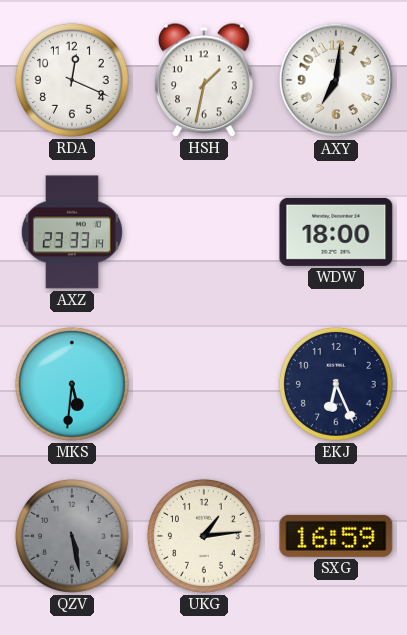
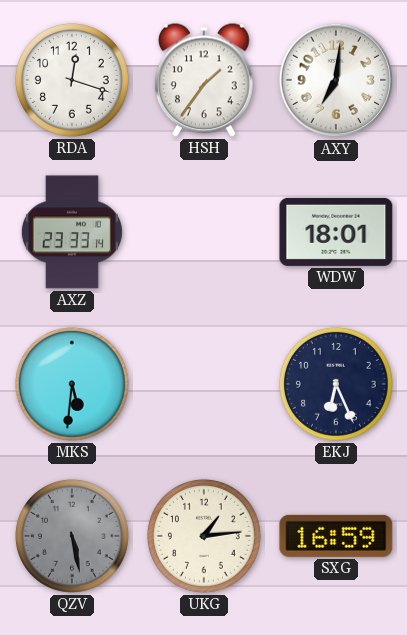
RDA: 12:19 -> 12:18
HSH: 1:32 -> 1:36
WDW: 18:00 -> 18:01
